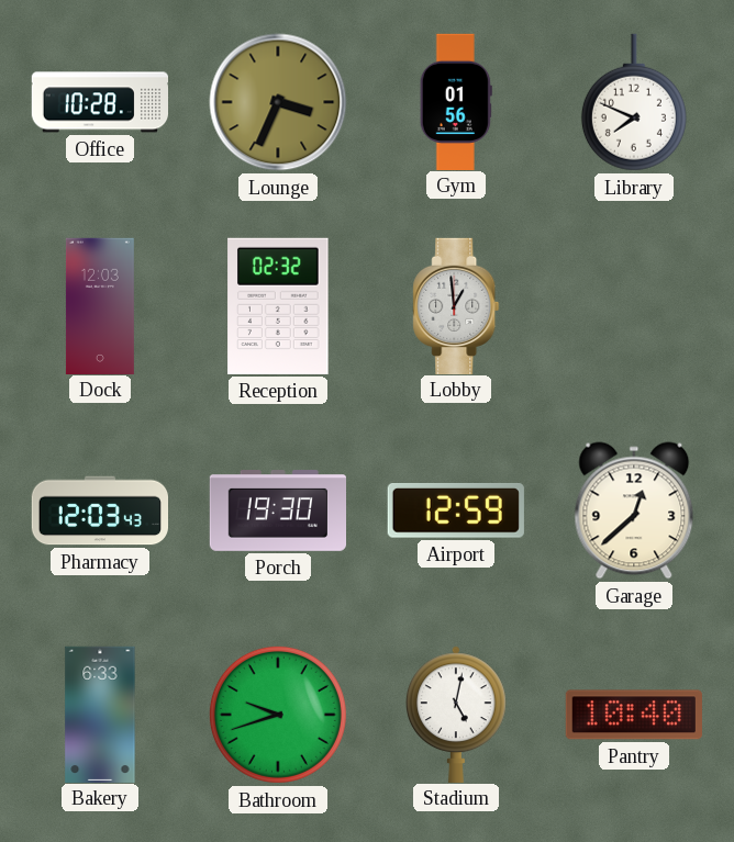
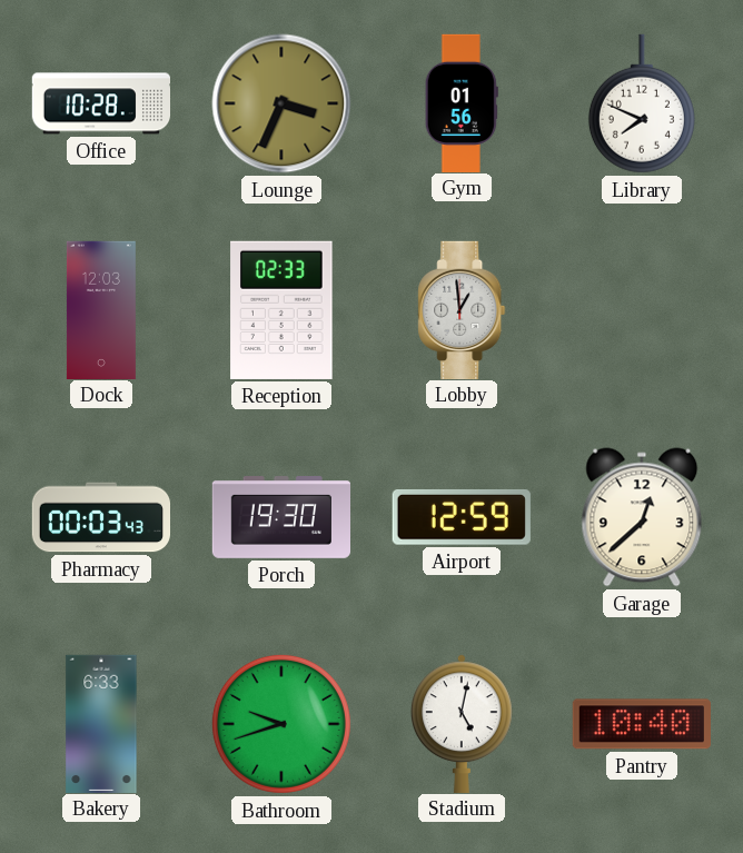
Reception: 02:32 -> 02:33
Pharmacy: 12:03 -> 00:03
